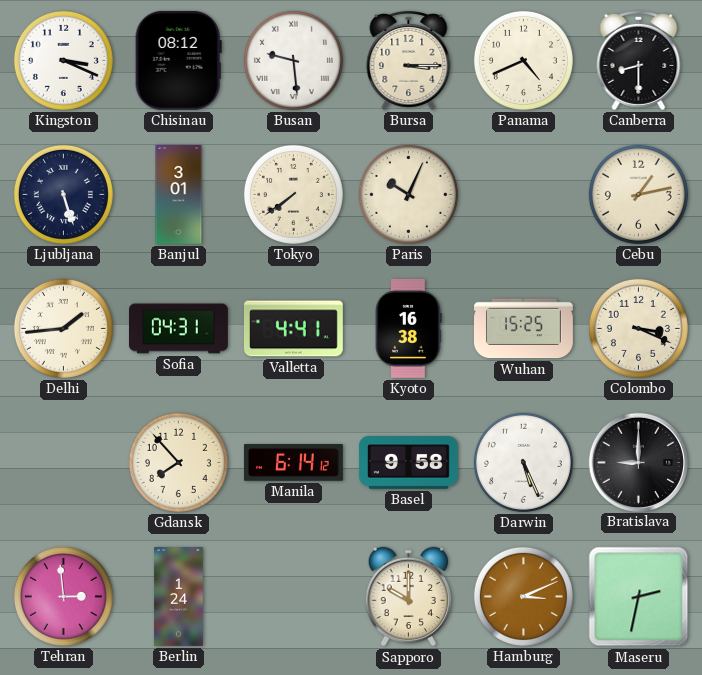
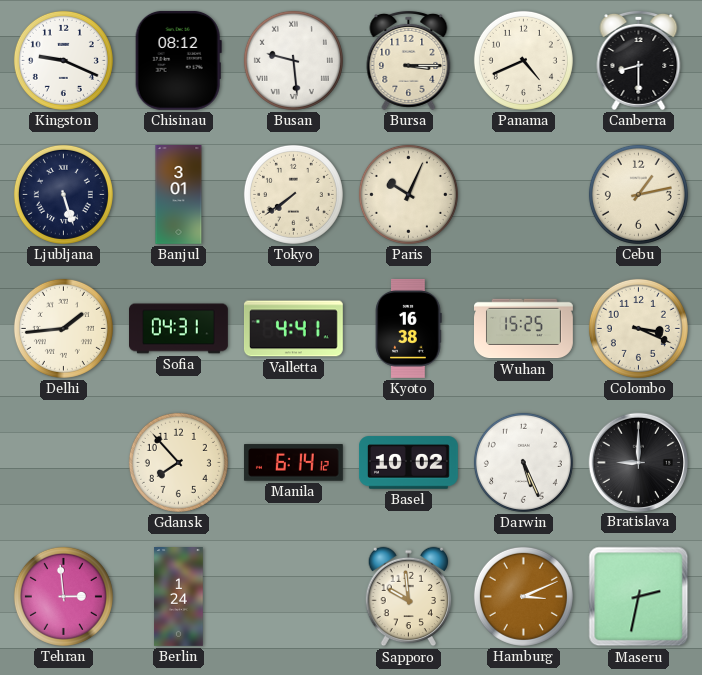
Kingston: 3:19 -> 9:19
Basel: 9:58 -> 10:02
Sapporo: 10:00 -> 9:59
